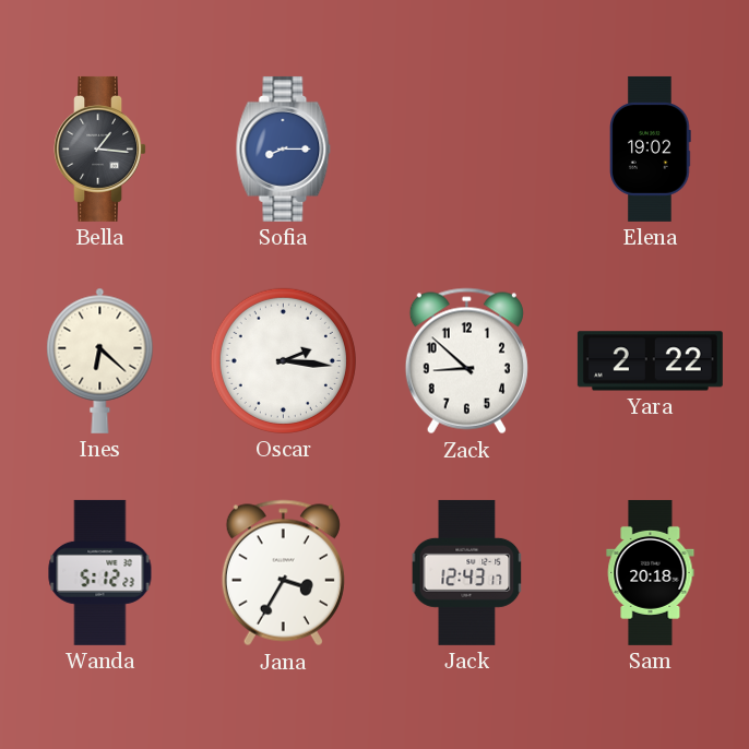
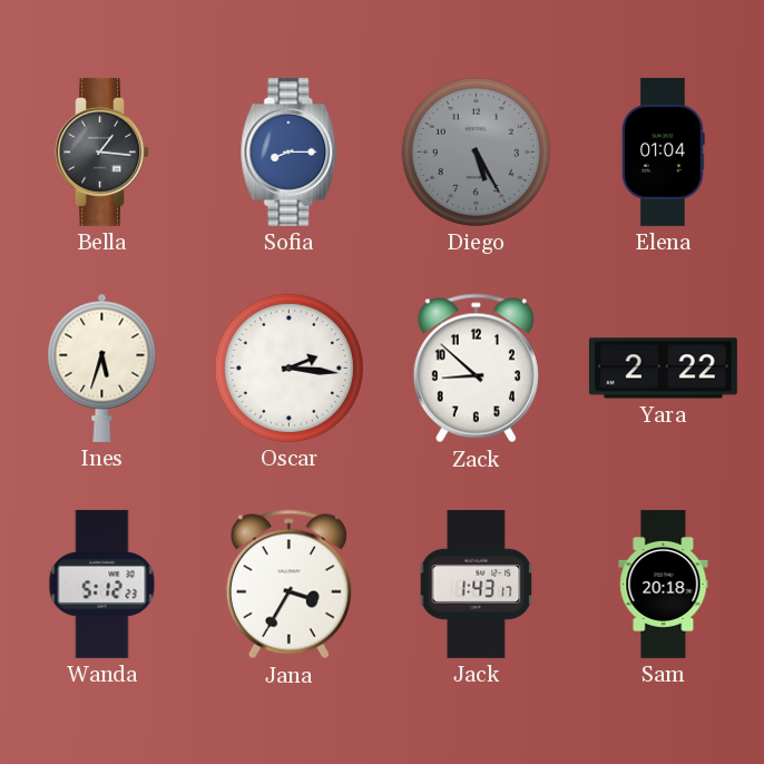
Diego: none -> 5:25
Elena: 19:02 -> 01:04
Ines: 6:22 -> 5:33
Jack: 12:43 -> 1:43
